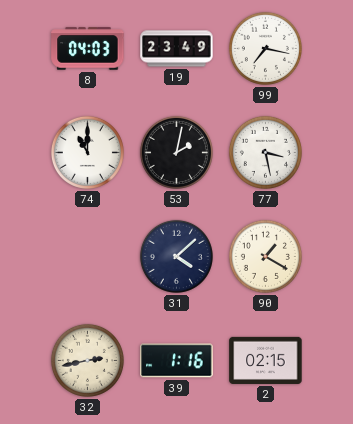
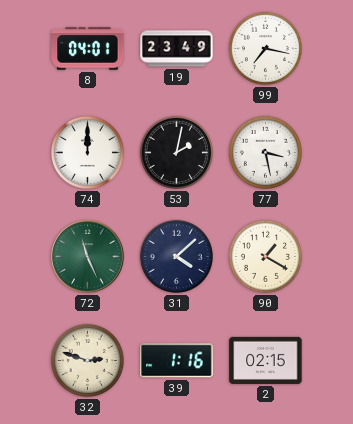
8: 04:03 -> 04:01
74: 11:00 -> 12:00
72: none -> 11:26
32: 2:43 -> 2:48
